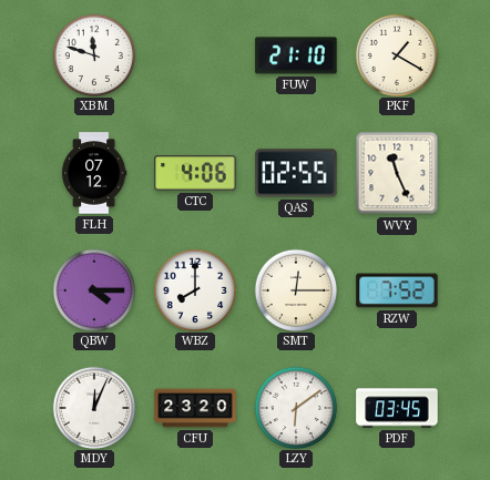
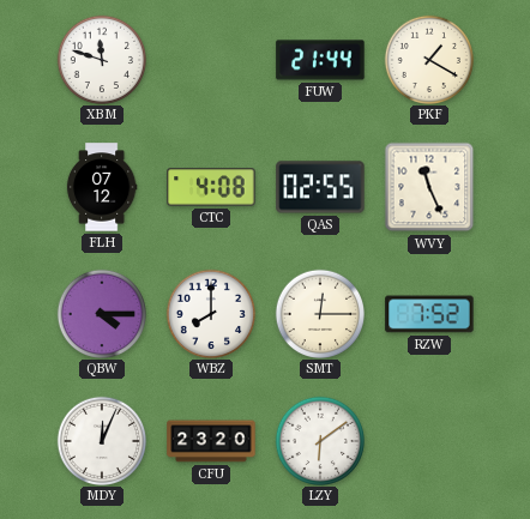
FUW: 21:10 -> 21:44
CTC: 4:06 -> 4:08
PDF: 03:45 -> none
